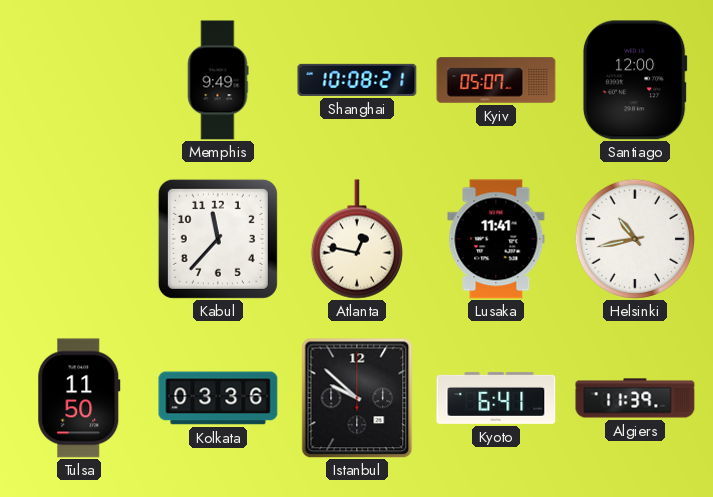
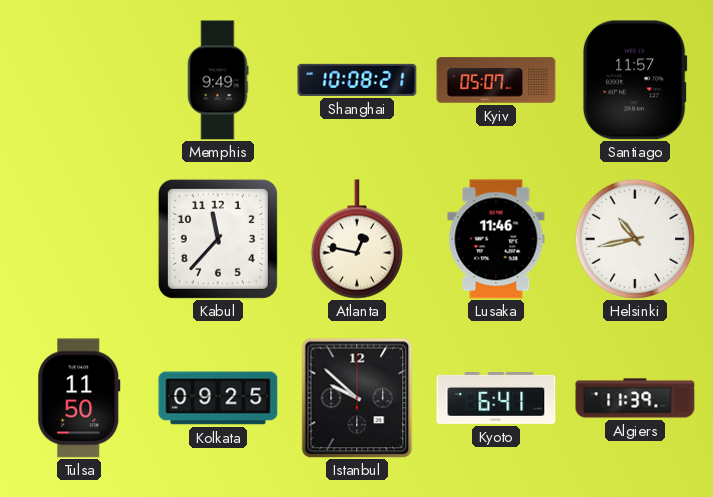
Santiago: 12:00 -> 11:57
Lusaka: 11:41 -> 11:46
Kolkata: 03:36 -> 09:25
